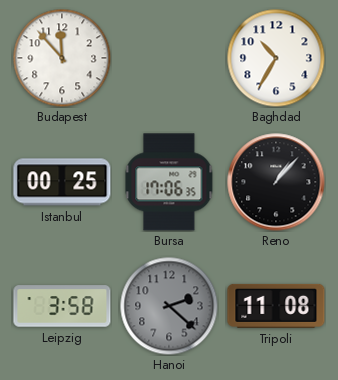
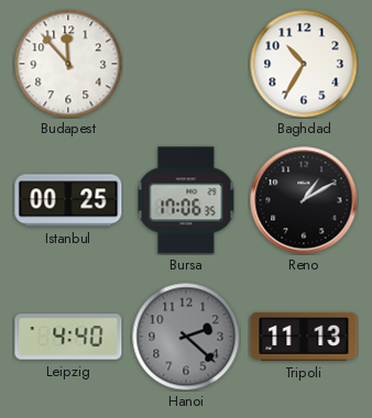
Reno: 1:07 -> 1:10
Leipzig: 3:58 -> 4:40
Tripoli: 11:08 -> 11:13
